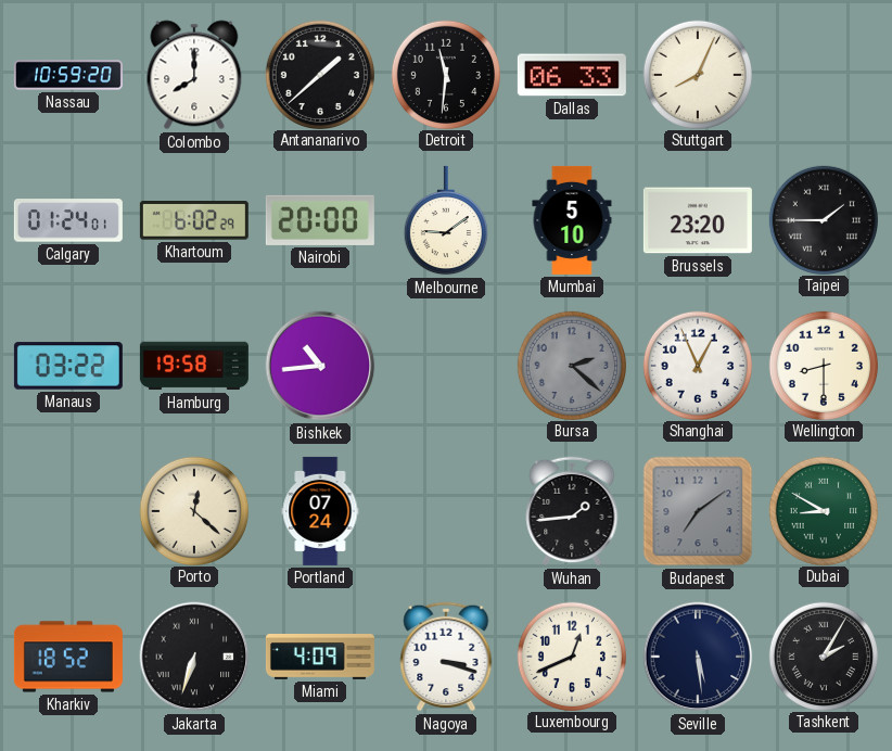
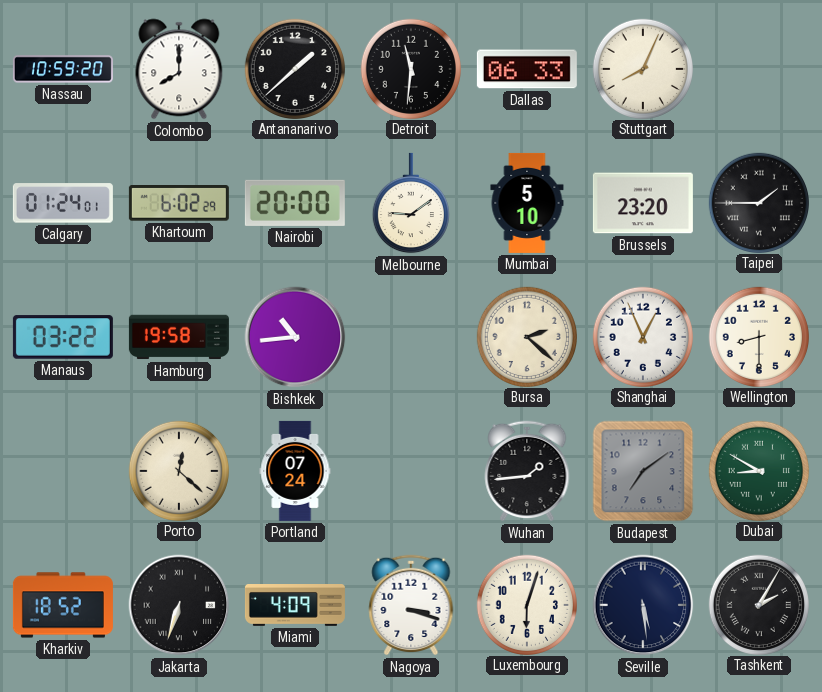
Bursa dial: grey -> cream
Luxembourg: 12:41 -> 6:03
